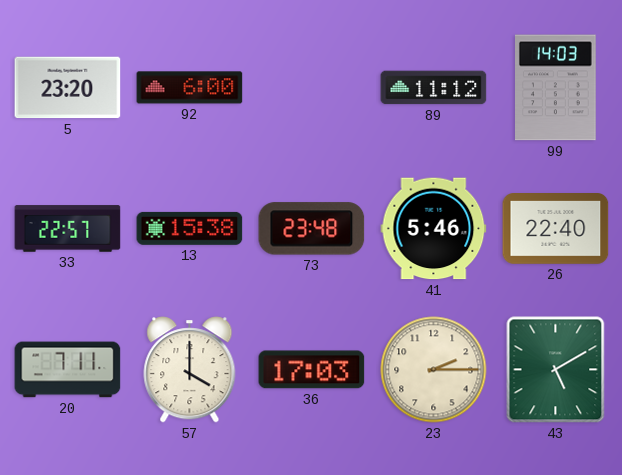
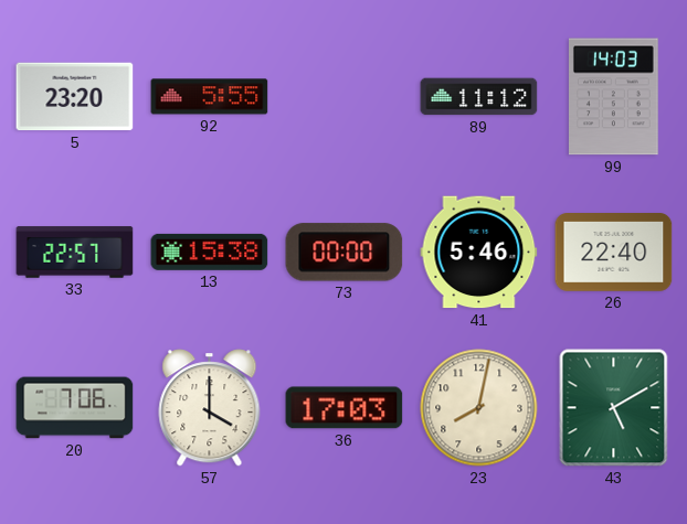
92: 6:00 -> 5:55
73: 23:48 -> 00:00
20: 7:11 -> 7:06
23: 2:15 -> 8:02
